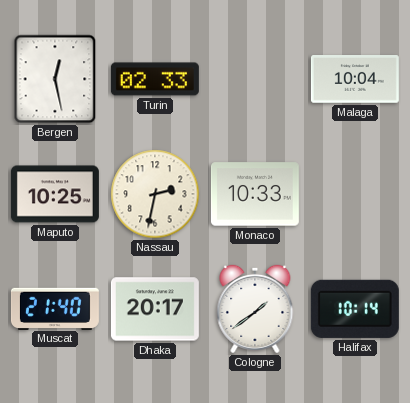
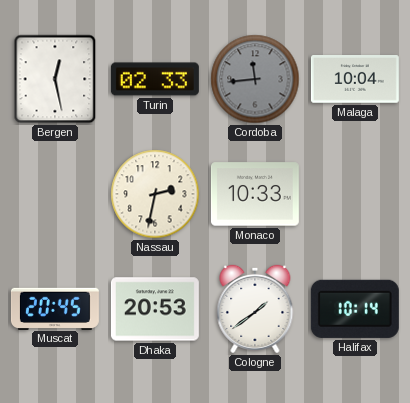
Cordoba: none -> 11:44
Maputo: 10:25 -> none
Muscat: 21:40 -> 20:45
Dhaka: 20:17 -> 20:53
